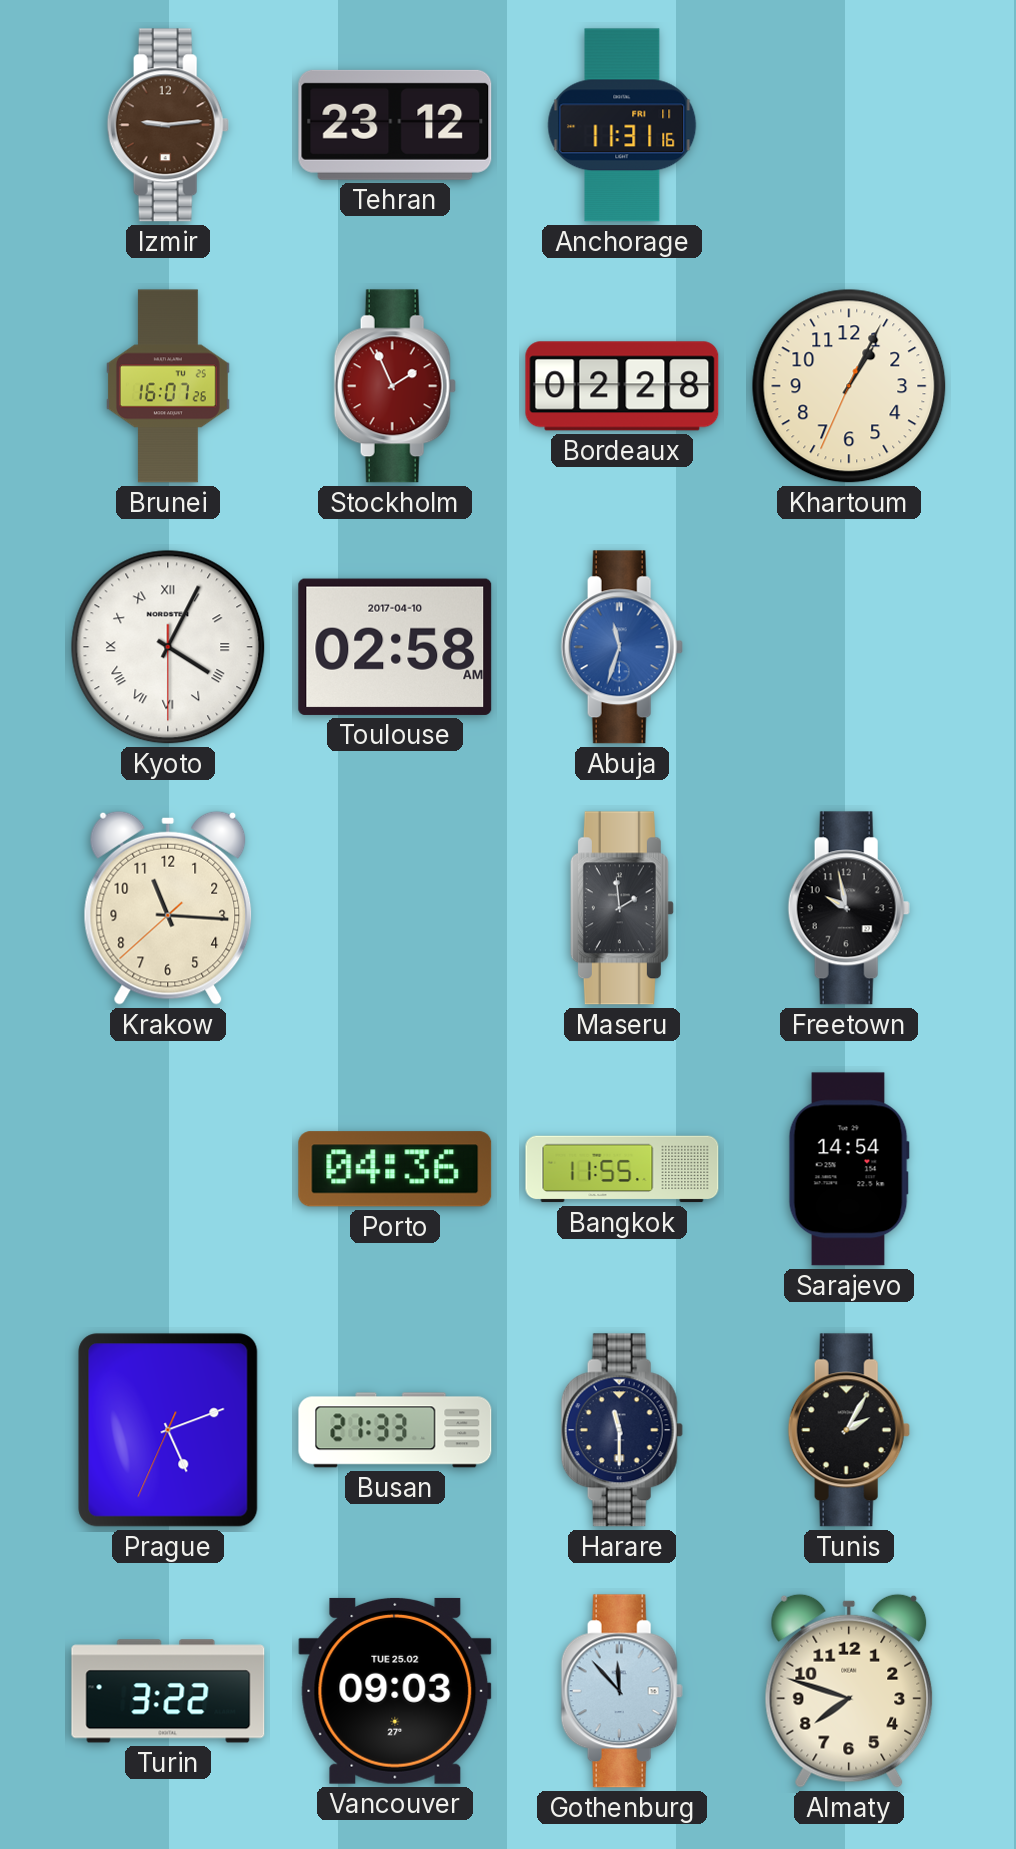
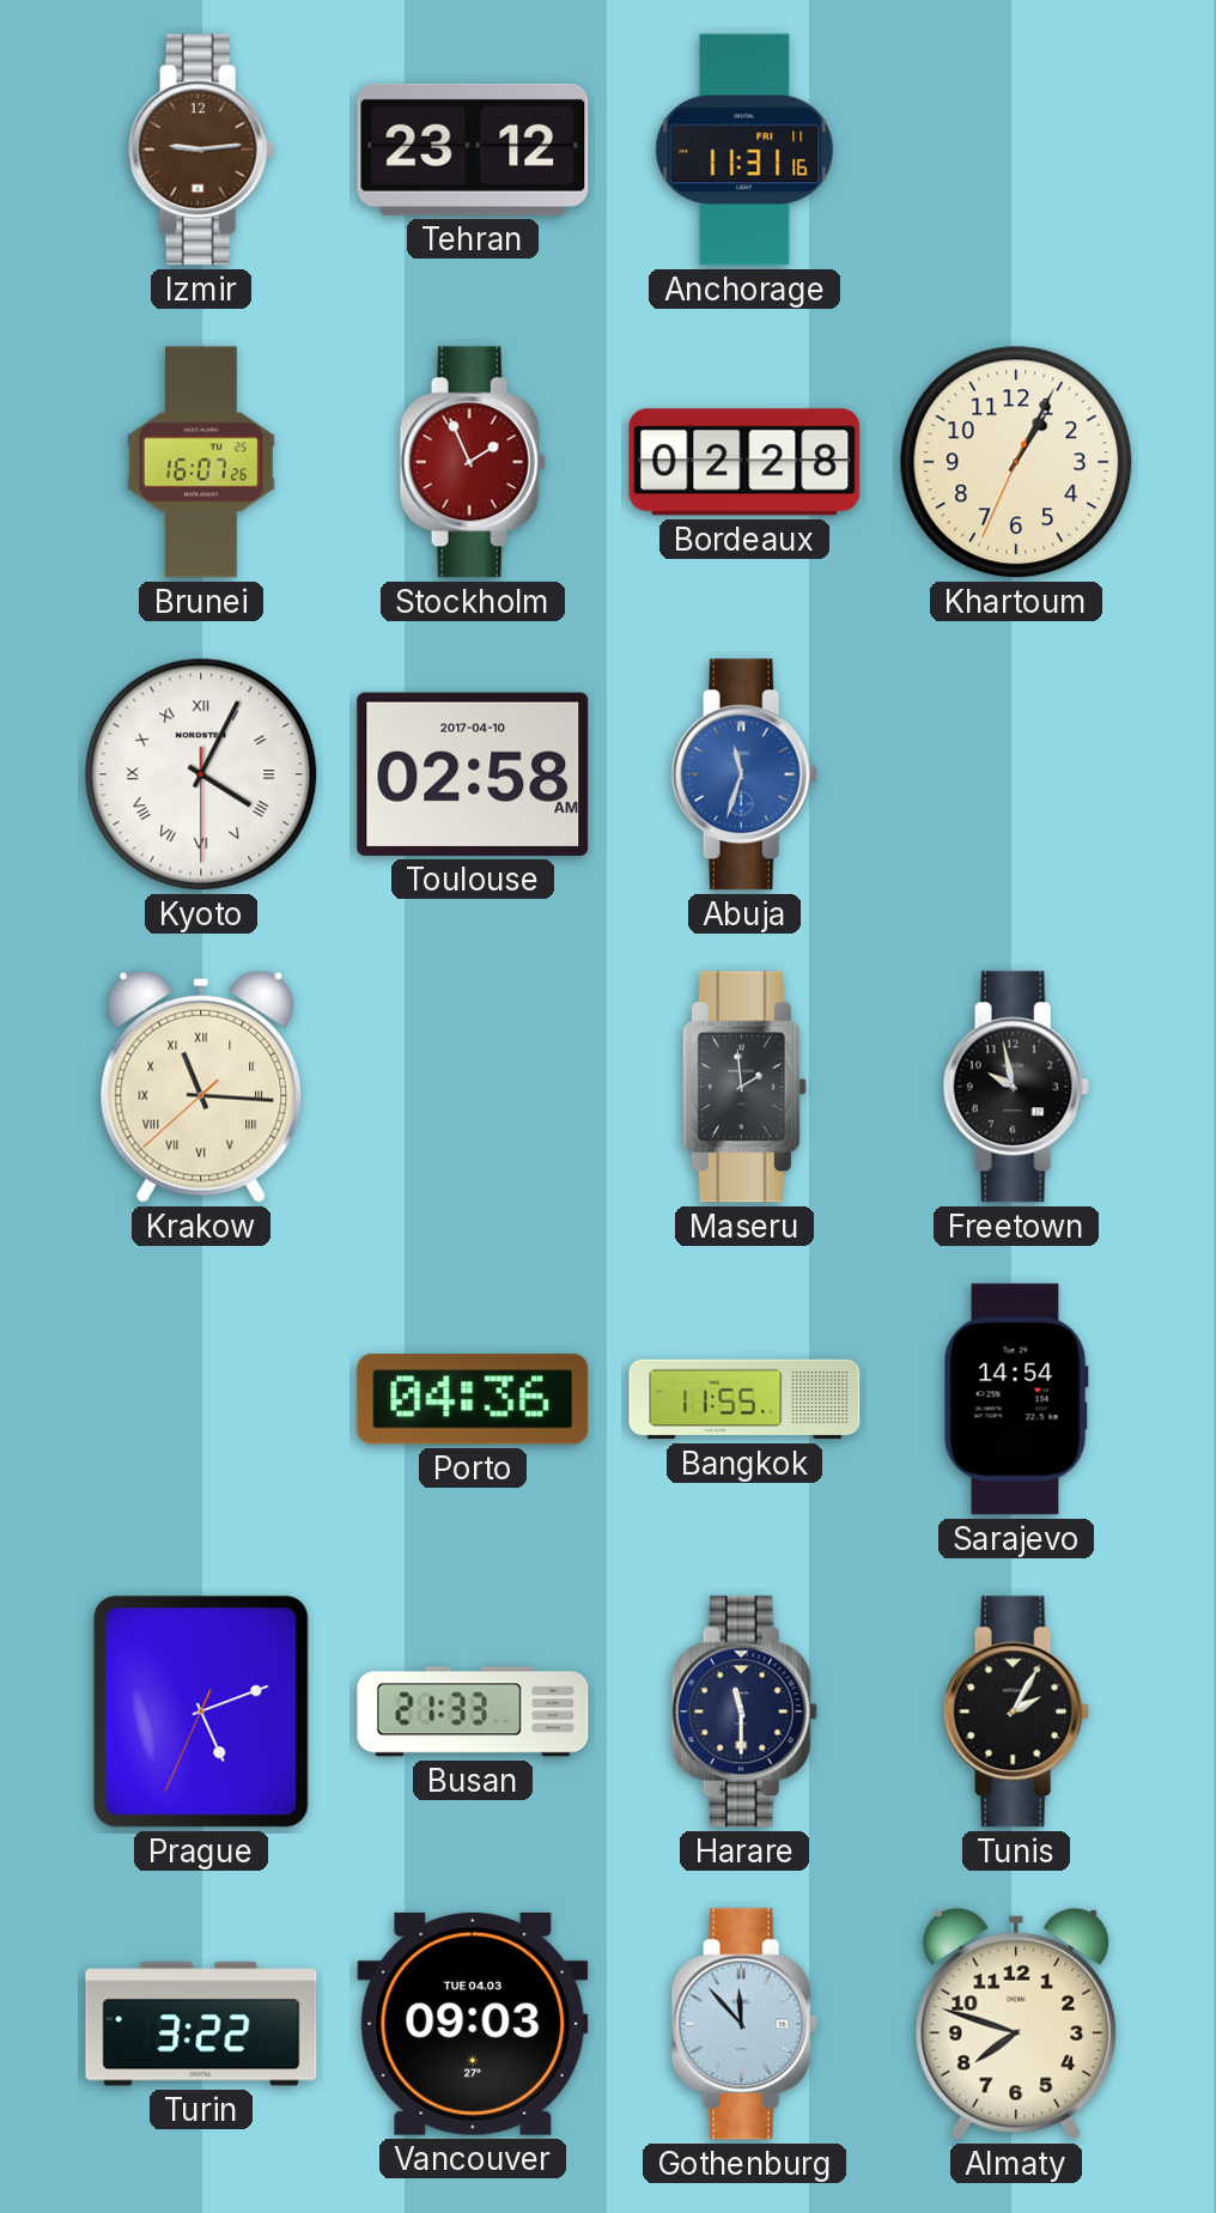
Krakow numerals: Arabic -> Roman
Vancouver date: TUE 25.02 -> TUE 04.03
